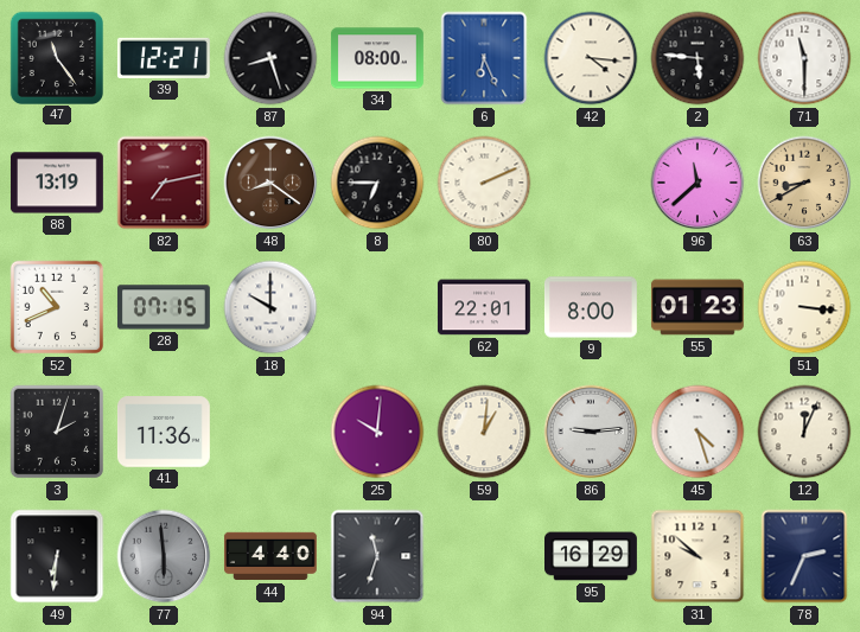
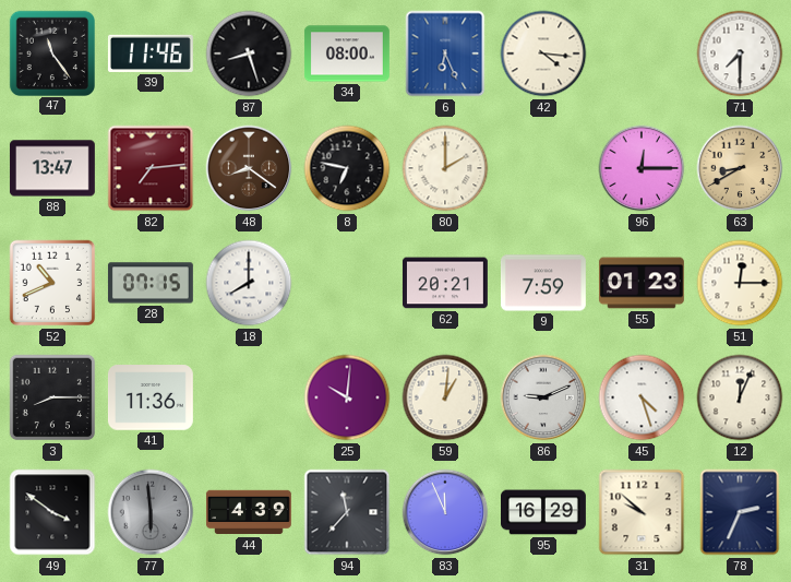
39: 12:21 -> 11:46
2: 5:46 -> none
71: 11:30 -> 7:30
88: 13:19 -> 13:47
82: 7:13 -> 7:14
8: 6:45 -> 6:47
80: 2:11 -> 2:00
96: 11:38 -> 12:15
18: 10:00 -> 8:00
62: 22:01 -> 20:21
9: 8:00 -> 7:59
51: 3:16 -> 12:15
3: 2:03 -> 8:15
86: 9:14 -> 9:11
49: 6:31 -> 3:51
44: 4:40 -> 4:39
94: 11:33 -> 11:37
83: none -> 11:56
